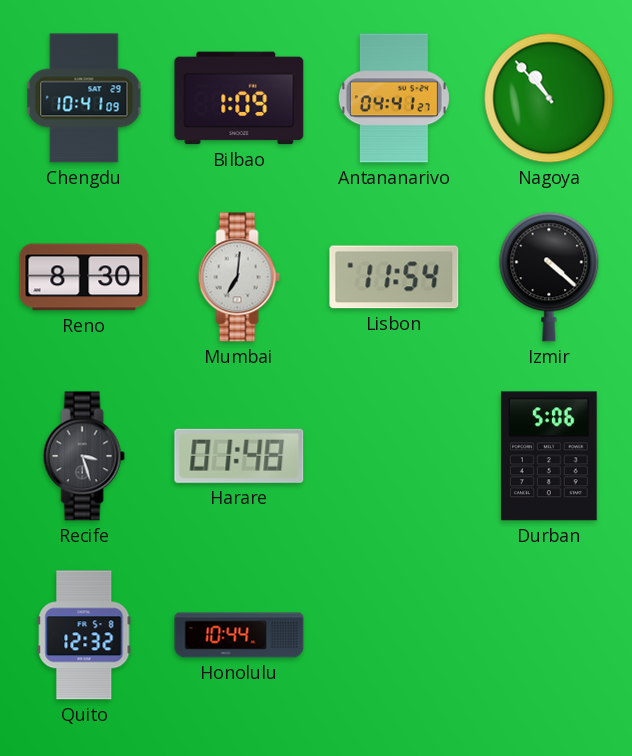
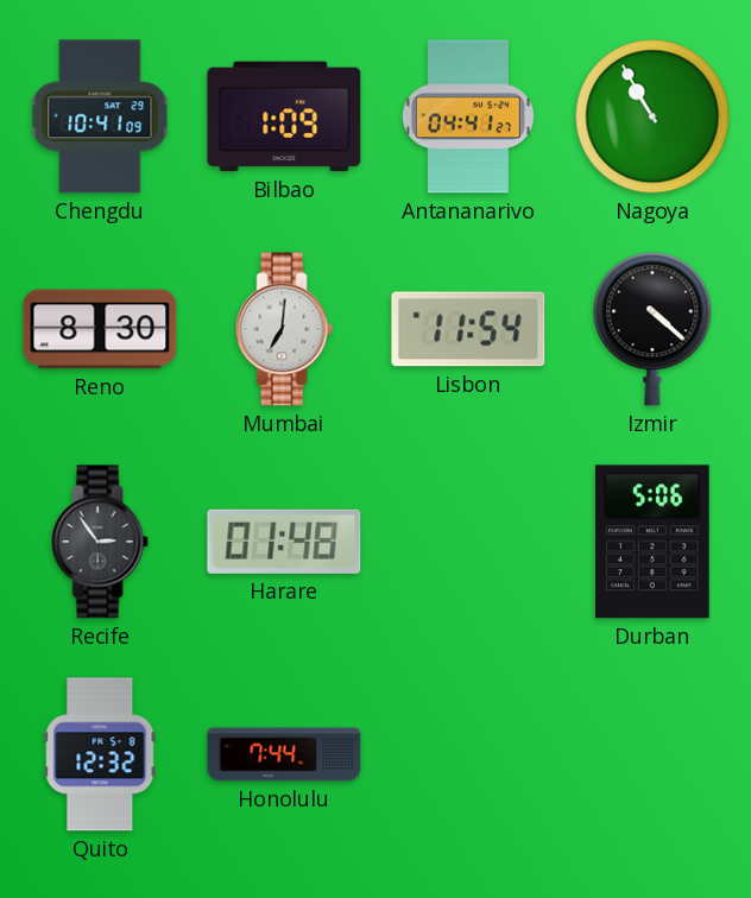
Nagoya: 10:53 -> 10:55
Recife: 3:27 -> 2:54
Honolulu: 10:44 -> 7:44
